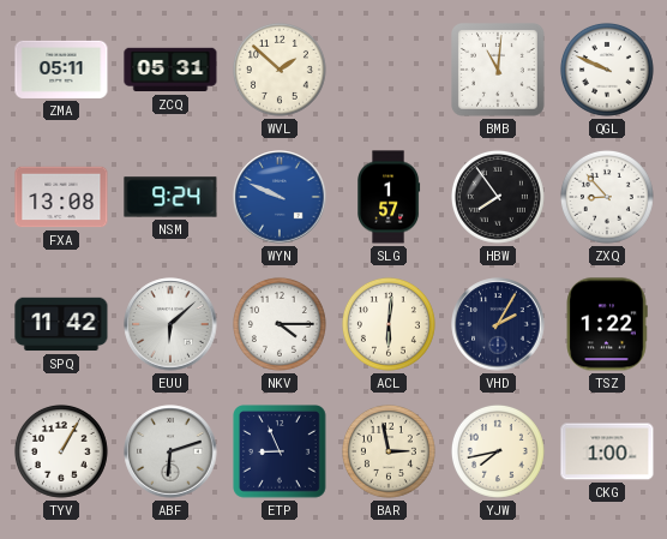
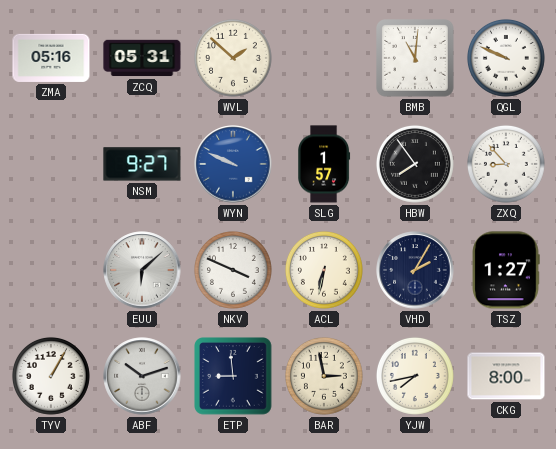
ZMA: 05:11 -> 05:16
FXA: 13:08 -> none
NSM: 9:24 -> 9:27
SPQ: 11:42 -> none
NKV: 4:15 -> 3:49
ACL: 6:01 -> 6:32
TSZ: 1:22 -> 1:27
ABF: 6:12 -> 10:12
ETP: 8:56 -> 8:59
CKG: 1:00 -> 8:00
